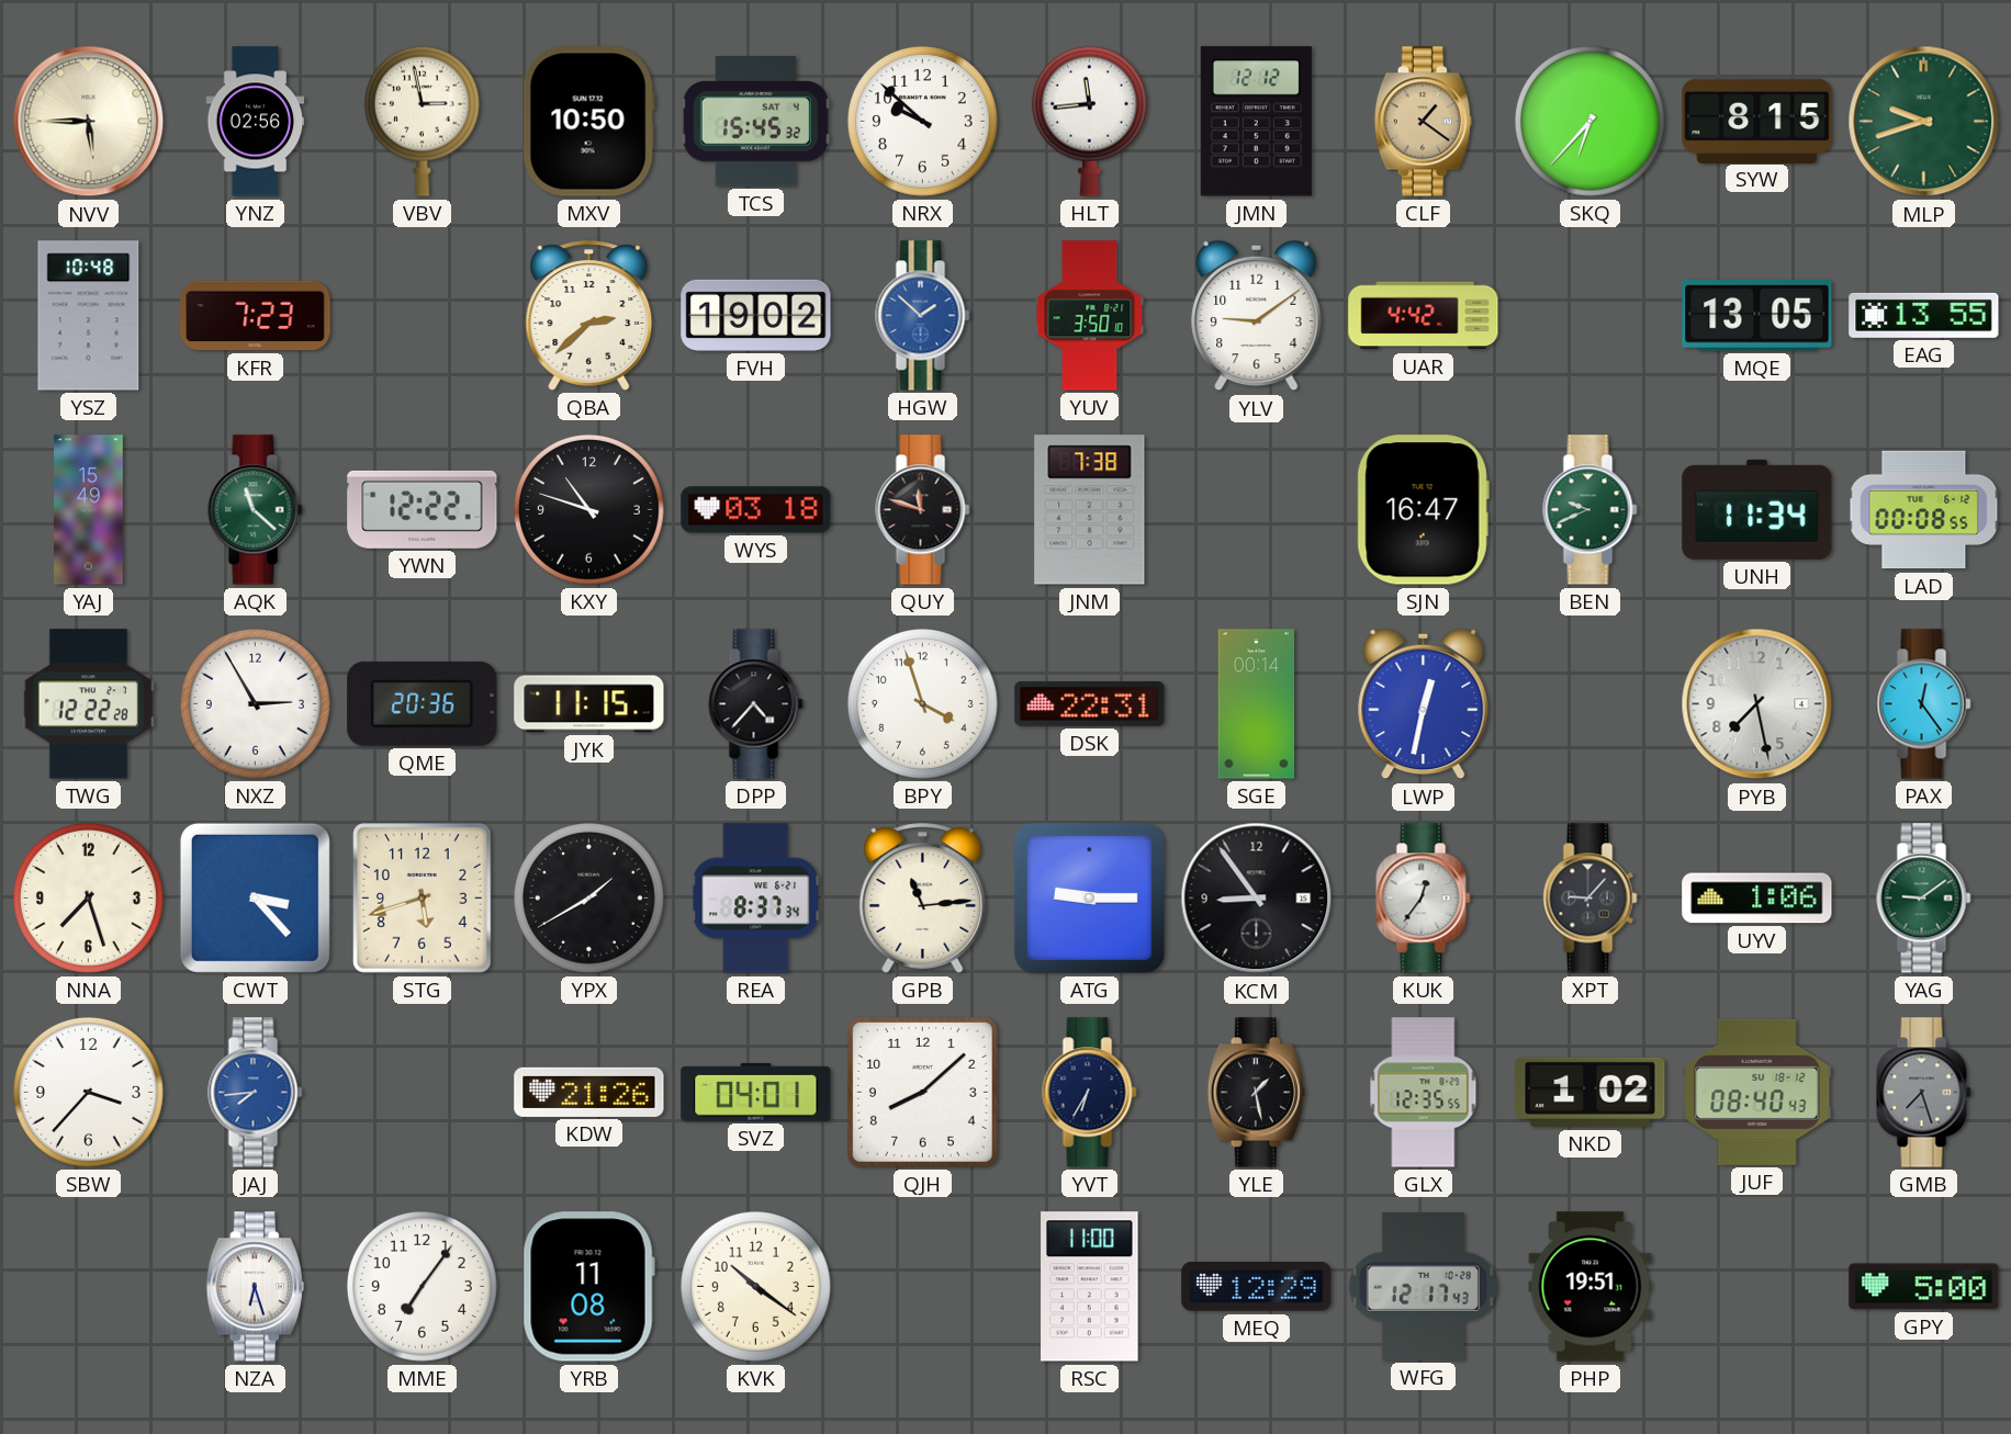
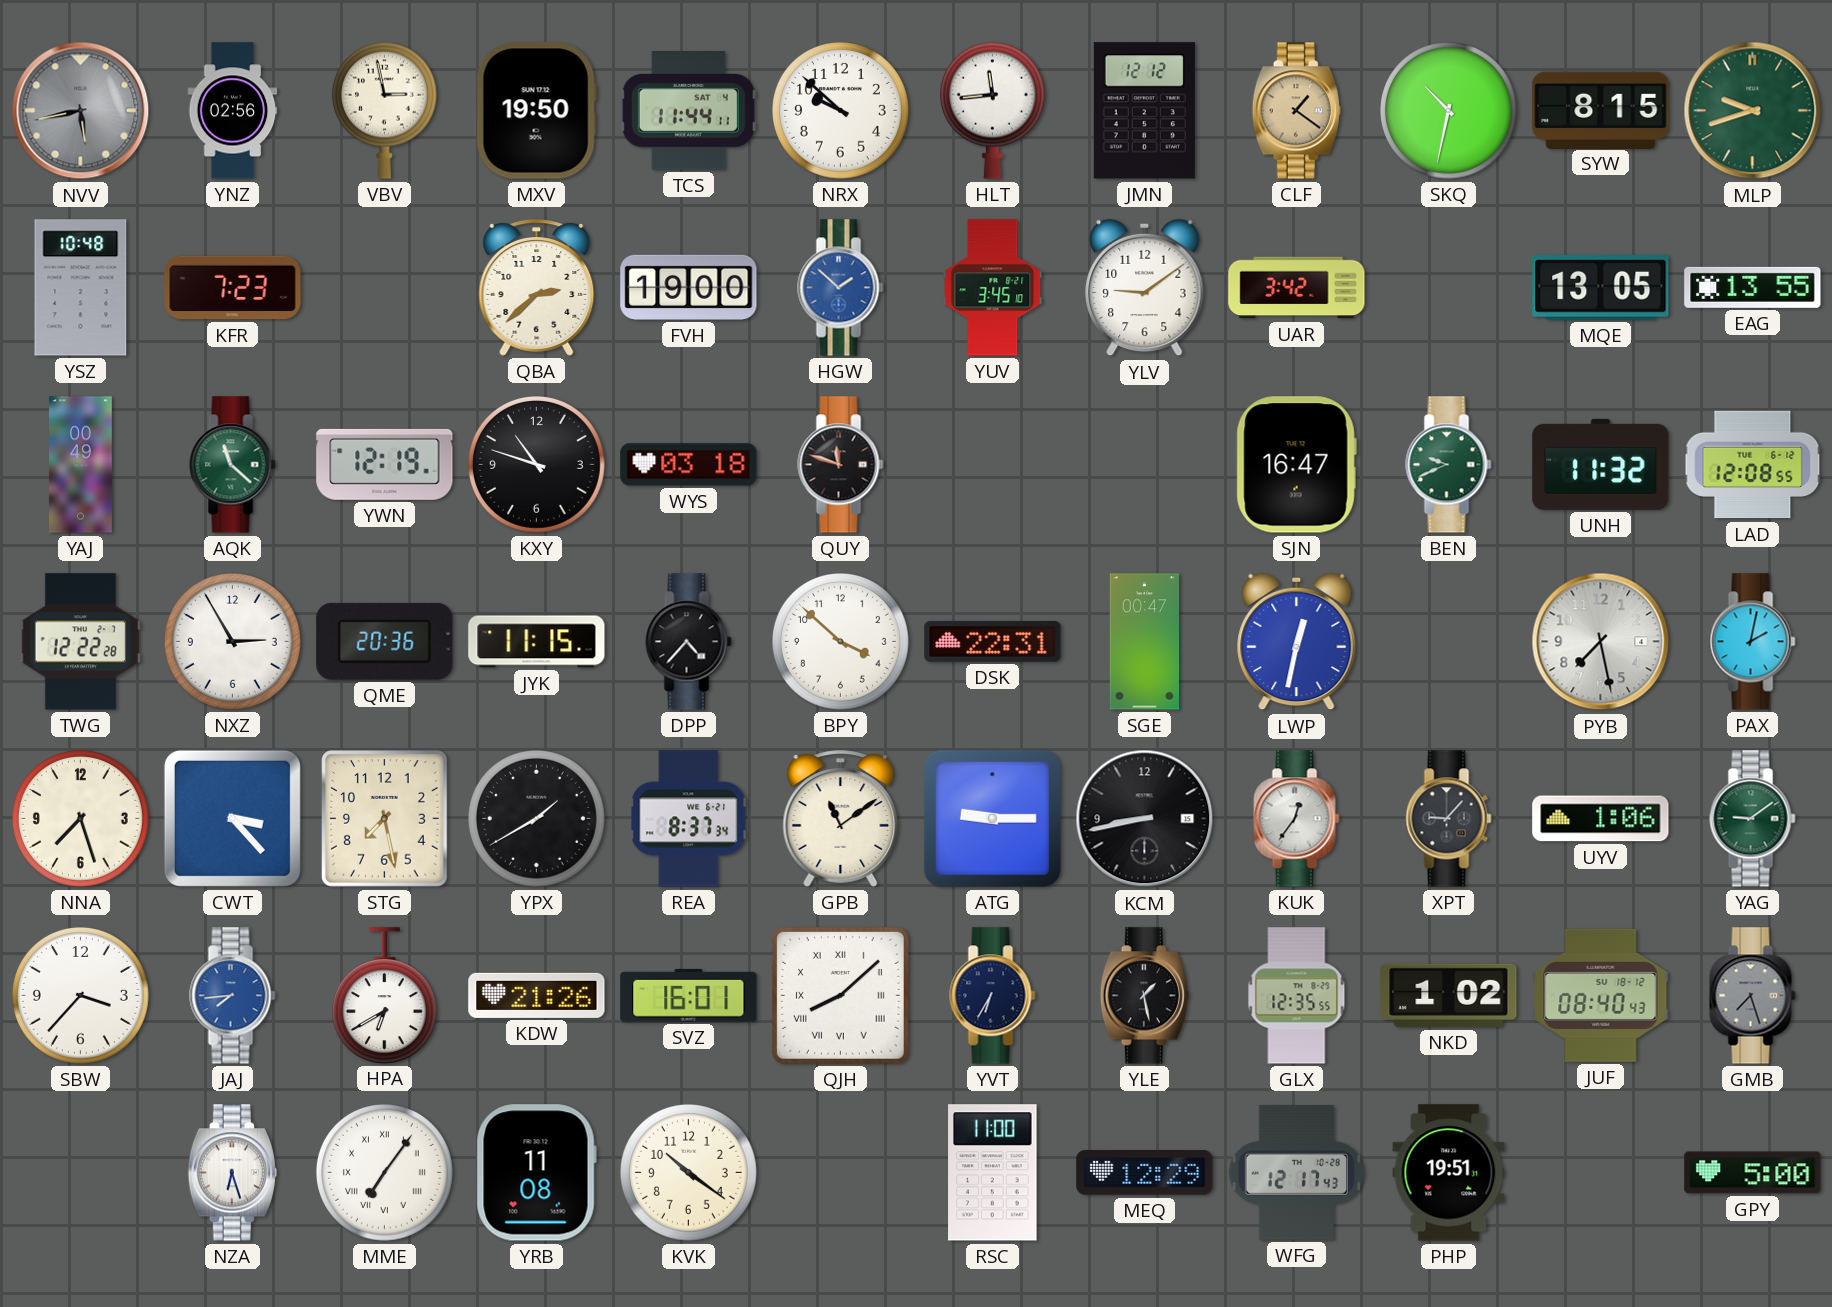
NVV: 5:45 -> 5:43
NVV dial: cream -> grey
MXV: 10:50 -> 19:50
TCS: 15:45 -> 11:44
SKQ: 6:37 -> 10:32
FVH: 19:02 -> 19:00
YUV: 3:50 -> 3:45
UAR: 4:42 -> 3:42
YAJ: 15:49 -> 00:49
YWN: 12:22 -> 12:19
JNM: 7:38 -> none
UNH: 11:34 -> 11:32
LAD: 00:08 -> 12:08
BPY: 3:57 -> 3:52
SGE: 00:14 -> 00:47
PAX: 12:24 -> 2:02
STG: 5:42 -> 7:28
GPB: 11:14 -> 11:09
KCM: 8:54 -> 8:43
HPA: none -> 6:40
SVZ: 04:01 -> 16:01
QJH numerals: Arabic -> Roman
MME numerals: Arabic -> Roman
